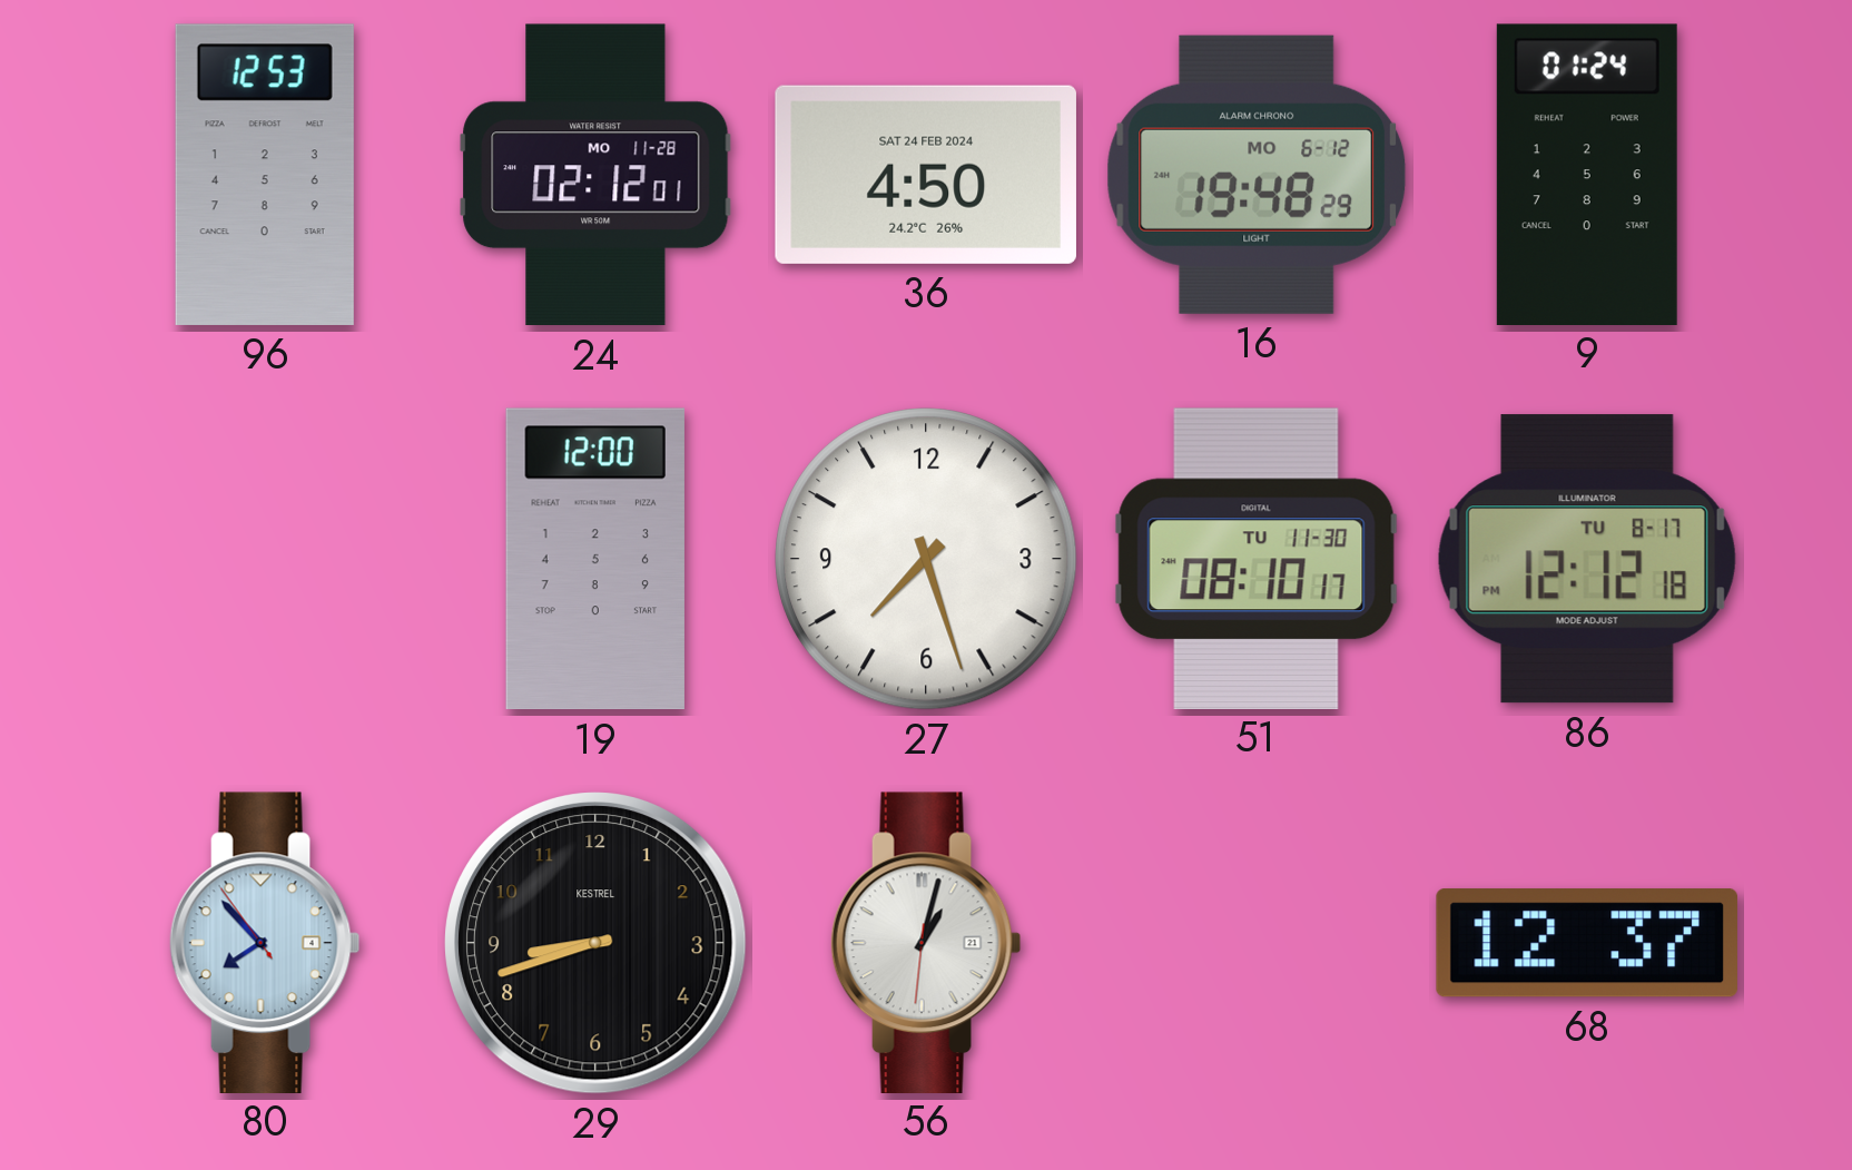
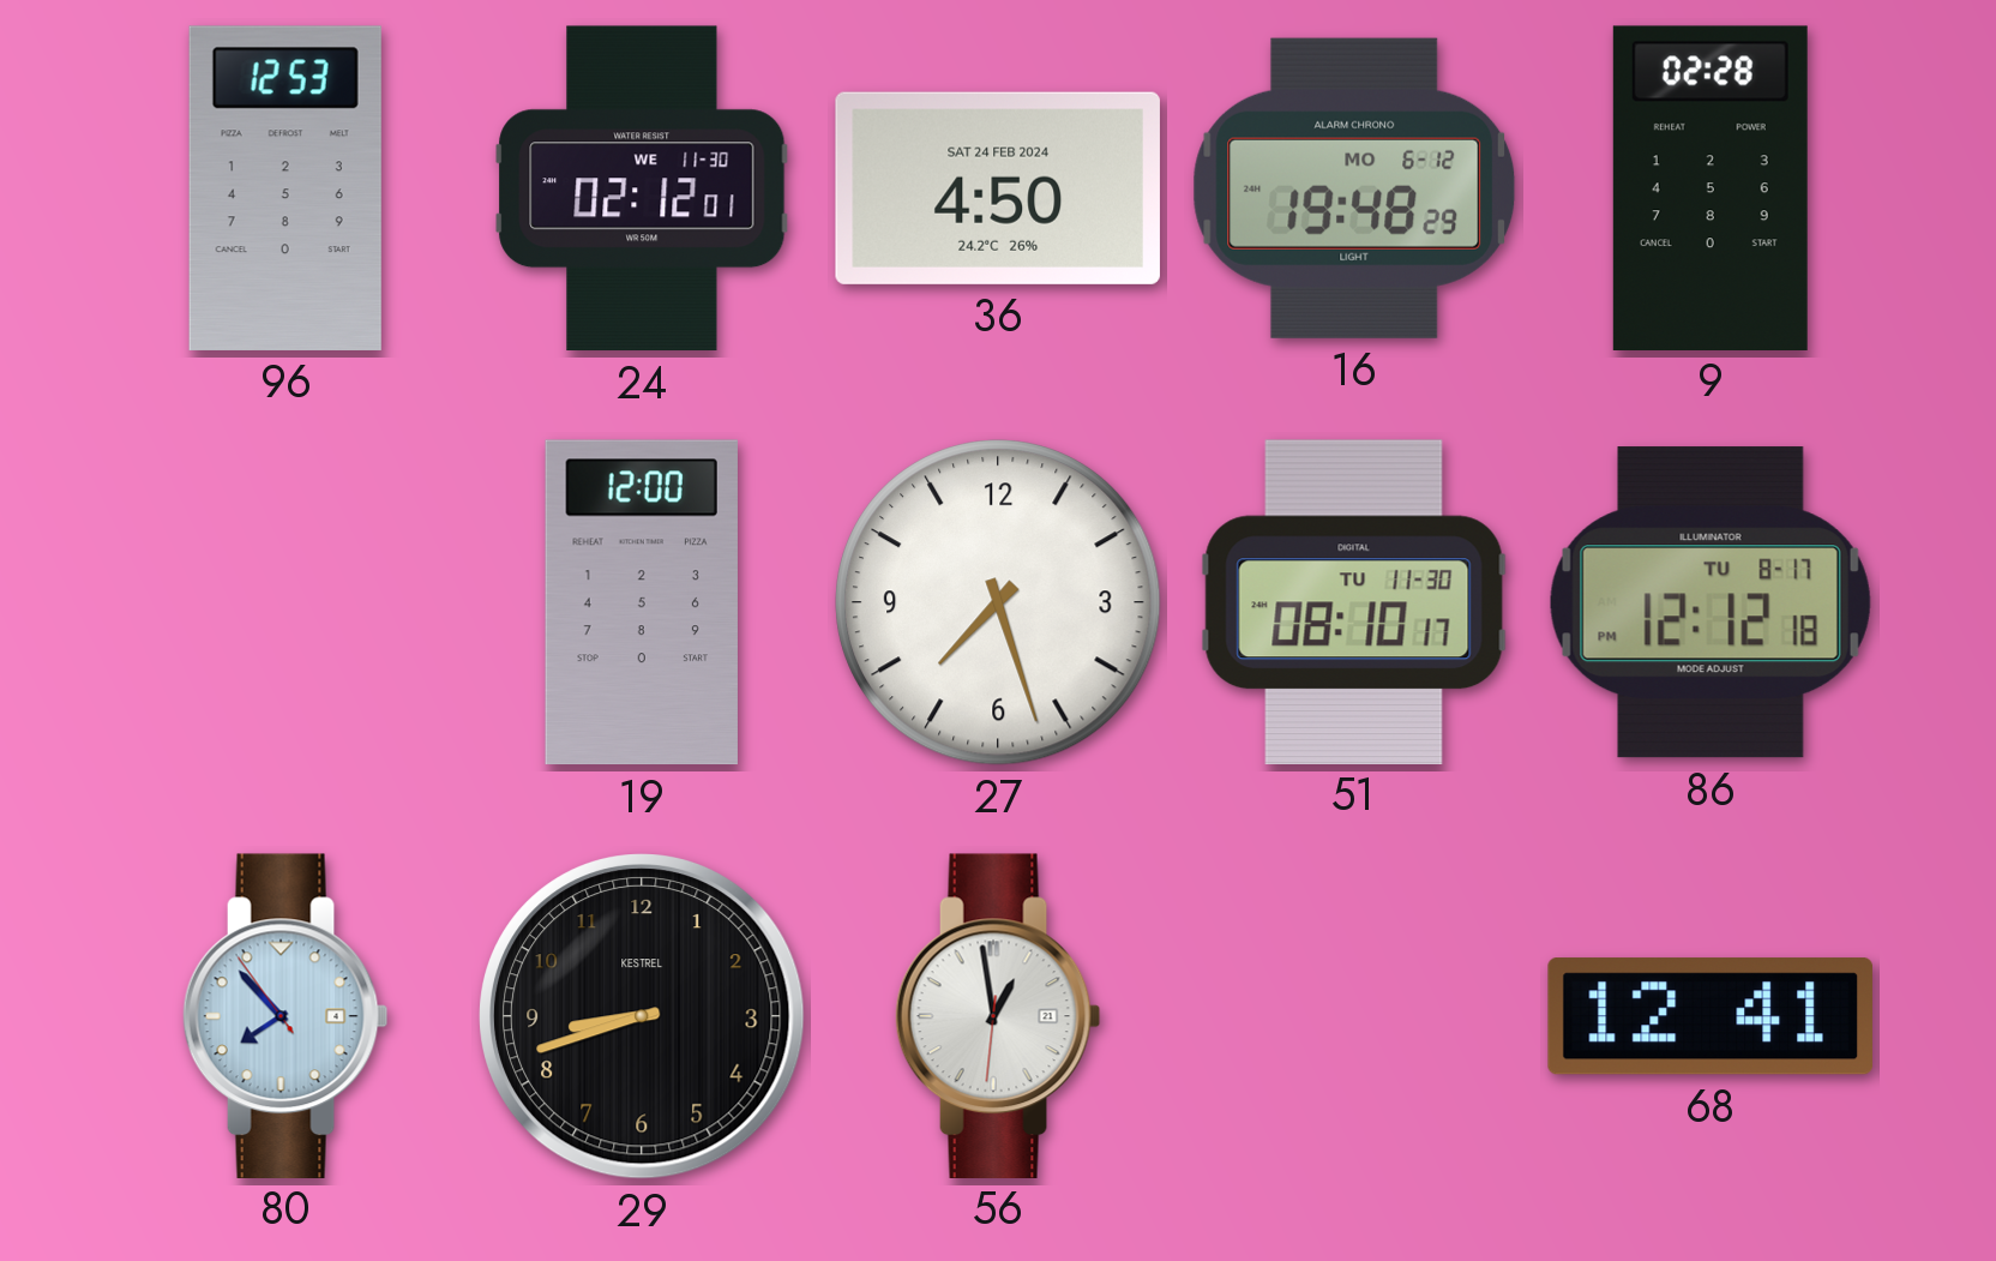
24 date: MO 11-28 -> WE 11-30
9: 01:24 -> 02:28
56: 1:02 -> 12:58
68: 12:37 -> 12:41
